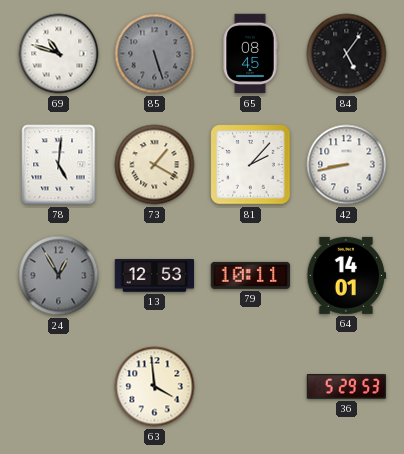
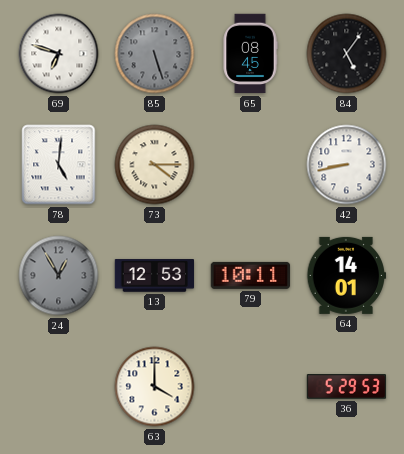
69: 10:48 -> 6:48
73: 1:20 -> 4:15
81: 2:07 -> none
63: 3:59 -> 4:00
